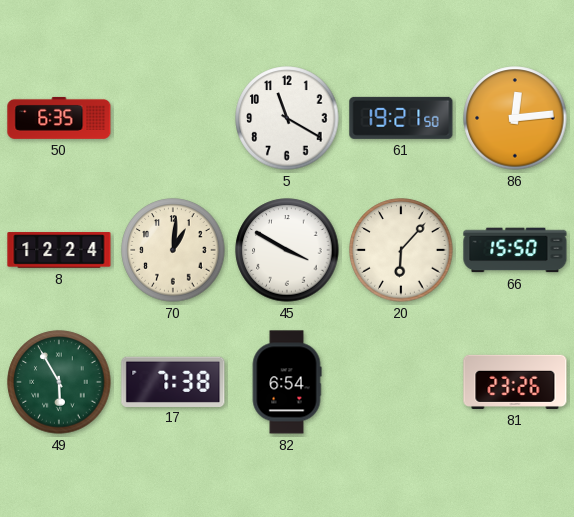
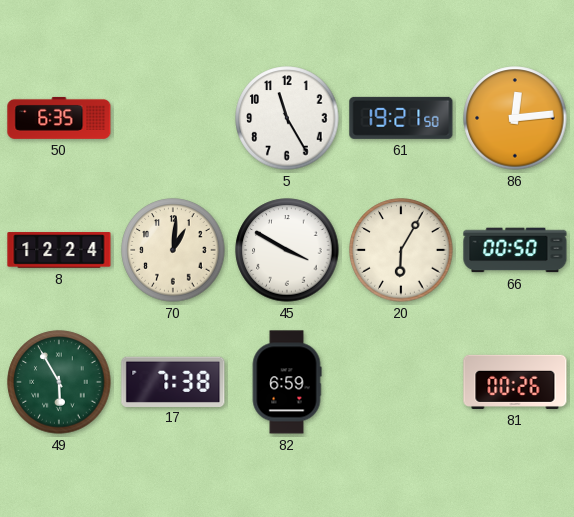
5: 11:20 -> 11:25
20: 6:07 -> 6:05
66: 15:50 -> 00:50
82: 6:54 -> 6:59
81: 23:26 -> 00:26
